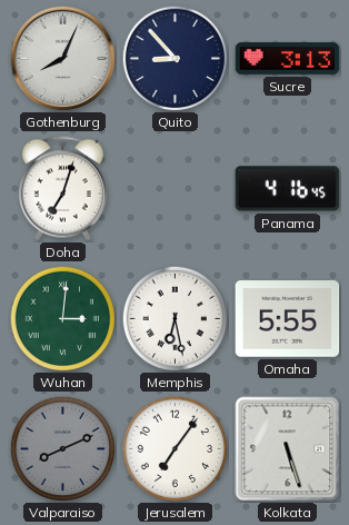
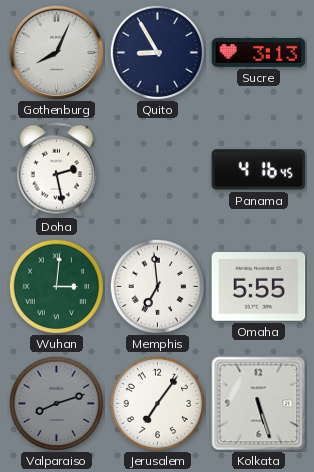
Quito: 8:53 -> 8:55
Doha: 7:03 -> 2:28
Memphis: 6:28 -> 6:59
Valparaiso: 8:11 -> 8:12
